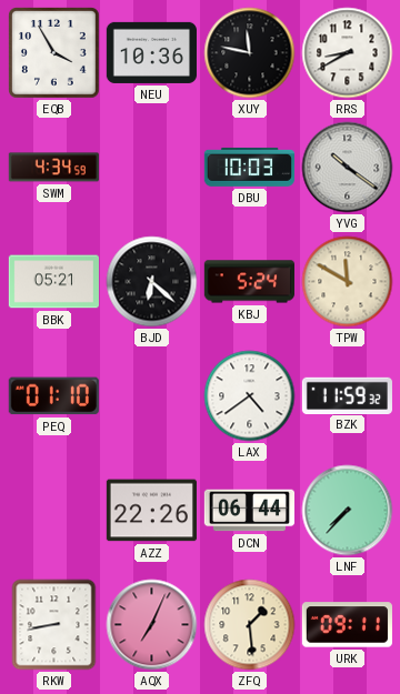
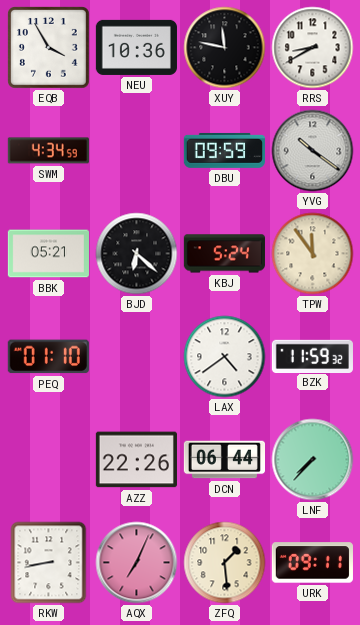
DBU: 10:03 -> 09:59
TPW: 11:50 -> 11:54
